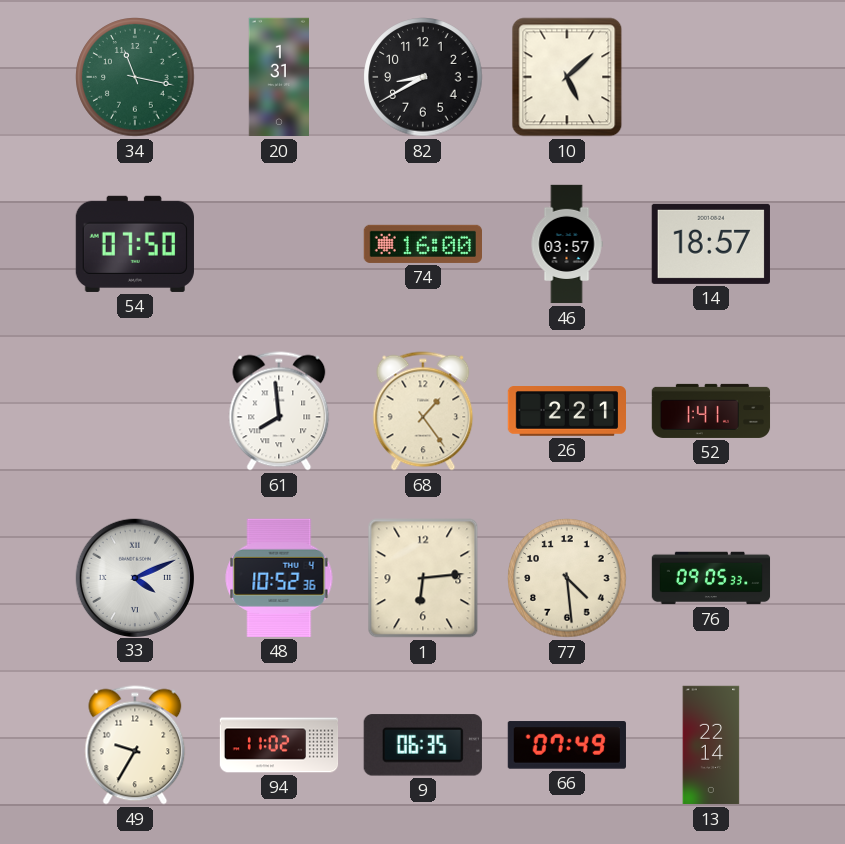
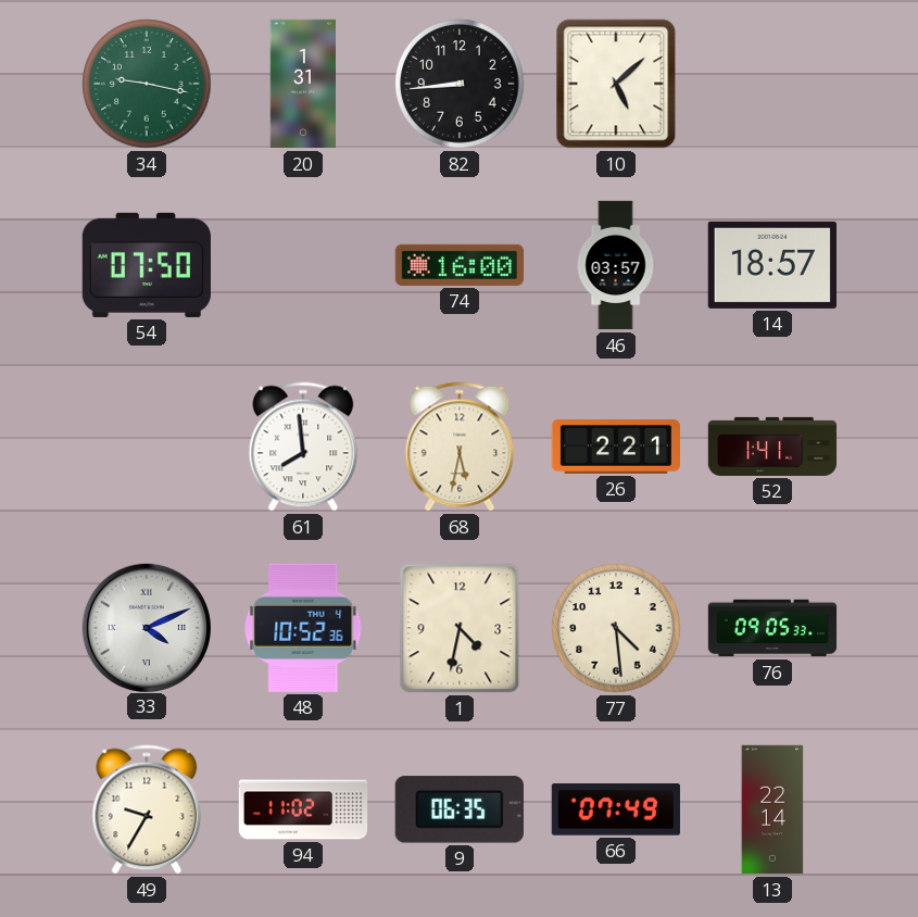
34: 11:17 -> 9:17
82: 8:40 -> 8:44
68: 1:24 -> 5:32
1: 6:14 -> 4:32
